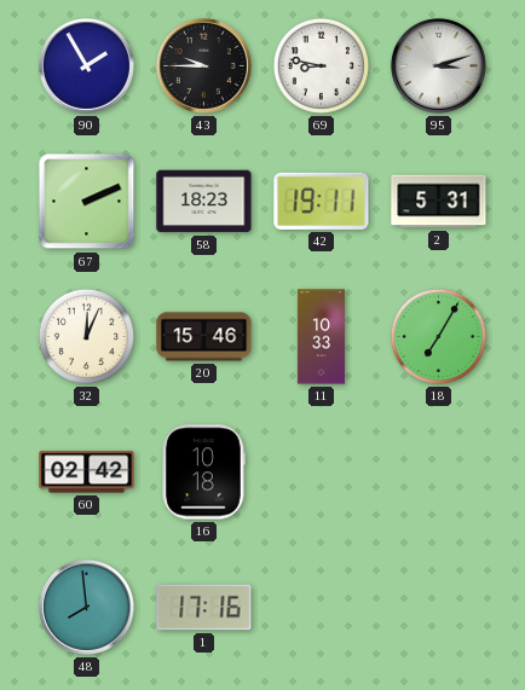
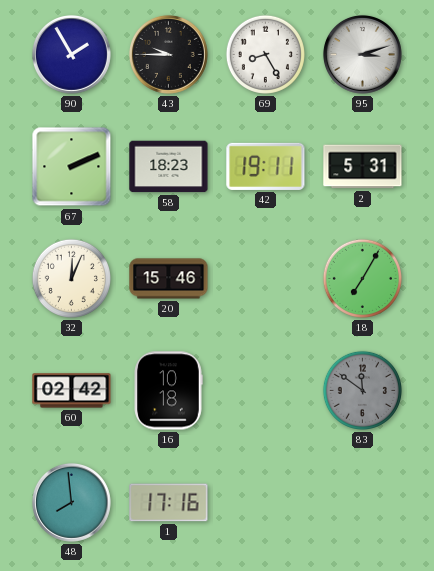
69: 8:47 -> 8:25
11: 10:33 -> none
83: none -> 11:51
